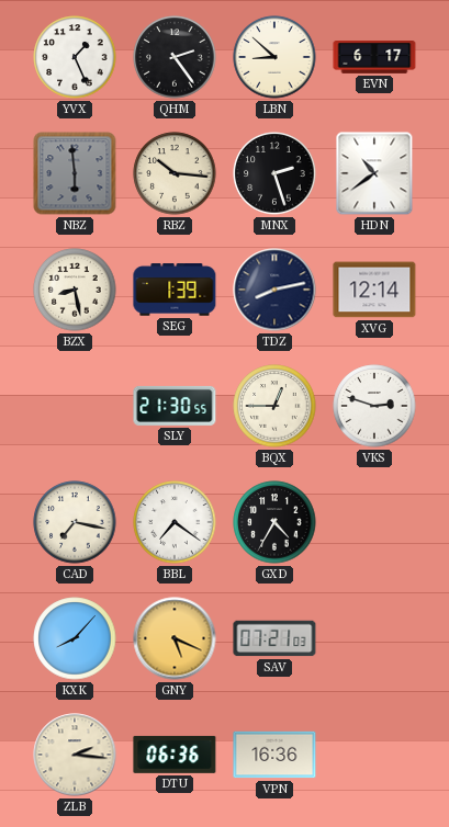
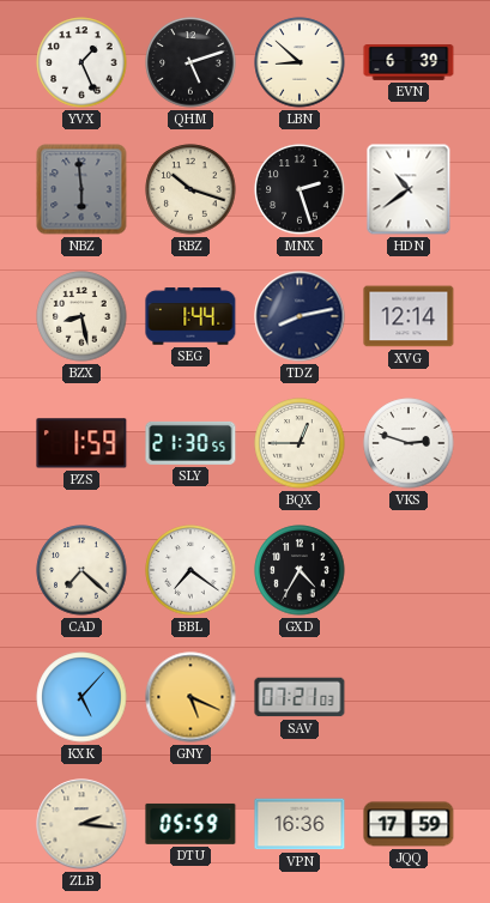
QHM: 2:24 -> 5:12
EVN: 6:17 -> 6:39
RBZ: 10:16 -> 10:18
SEG: 1:39 -> 1:44
PZS: none -> 1:59
CAD: 7:17 -> 7:22
KXK: 8:07 -> 5:07
DTU: 06:36 -> 05:59
JQQ: none -> 17:59
